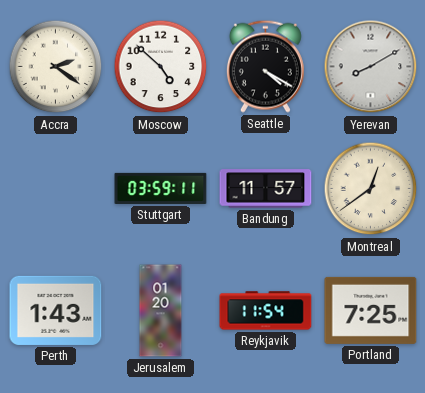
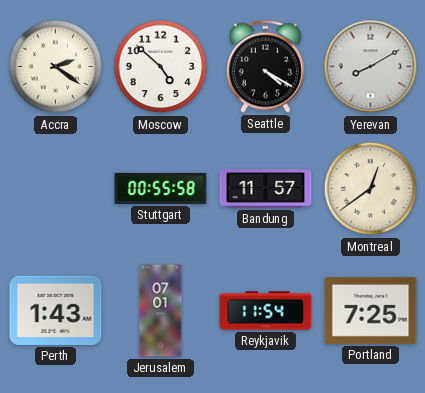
Stuttgart: 03:59 -> 00:55
Jerusalem: 01:20 -> 07:01
